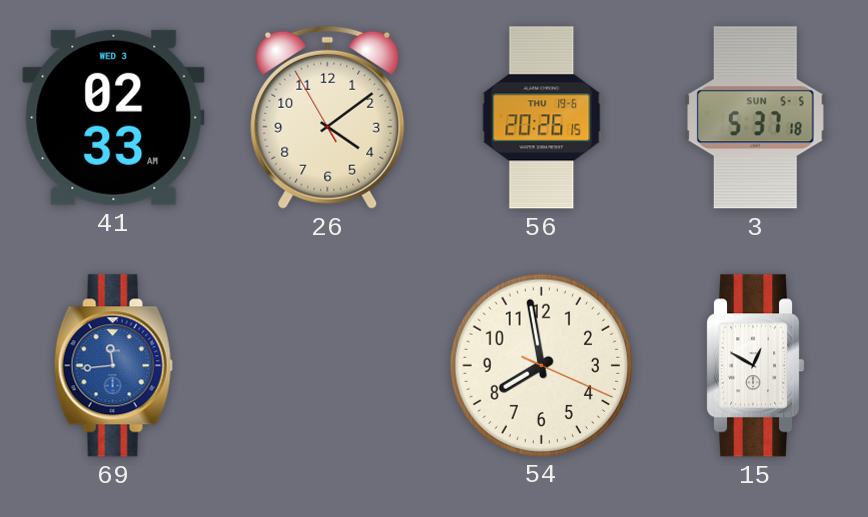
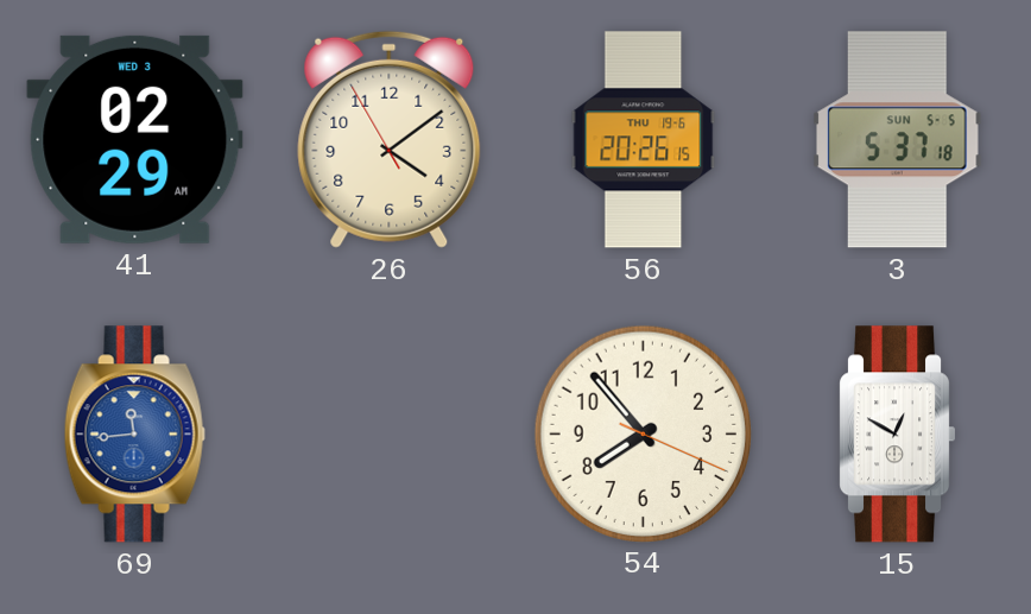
41: 02:33 -> 02:29
54: 7:58 -> 7:53
